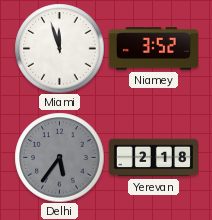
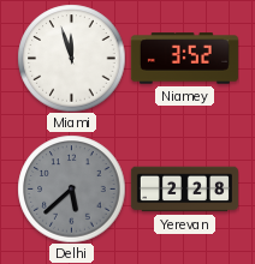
Delhi: 5:36 -> 5:38
Yerevan: 2:18 -> 2:28
